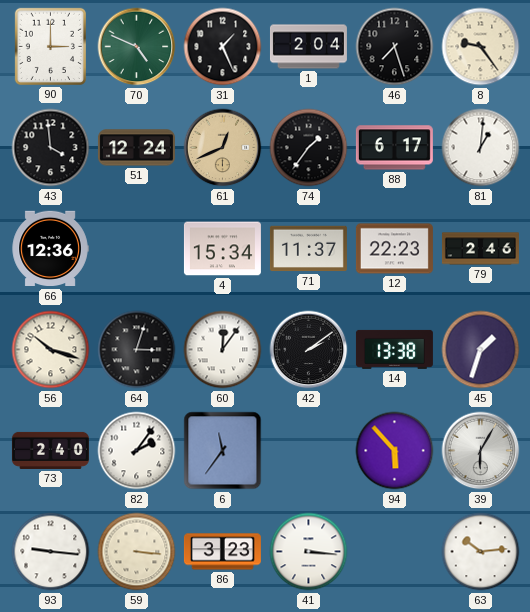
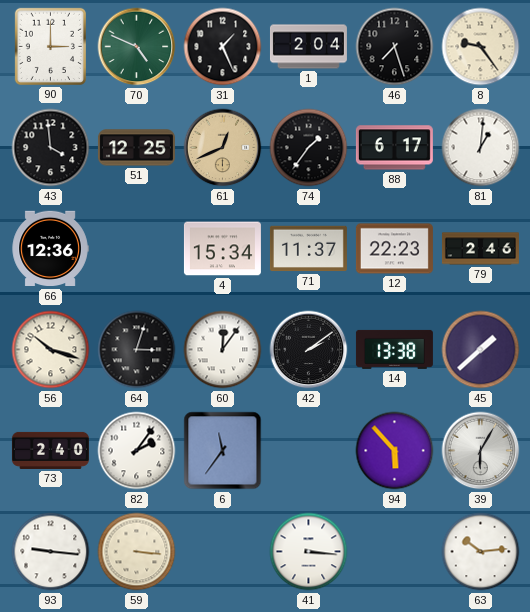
51: 12:24 -> 12:25
45: 1:33 -> 1:38
86: 3:23 -> none
